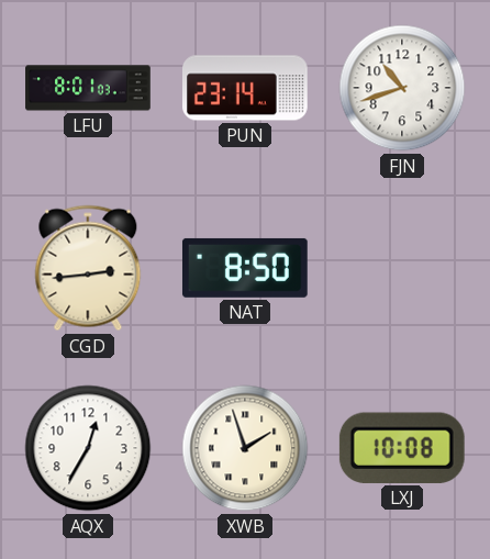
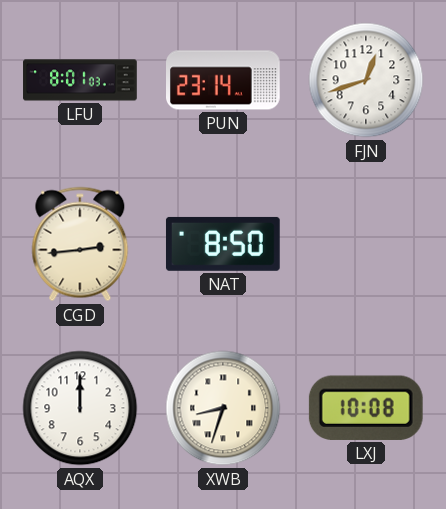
FJN: 10:42 -> 12:42
AQX: 12:35 -> 12:00
XWB: 1:57 -> 8:33
